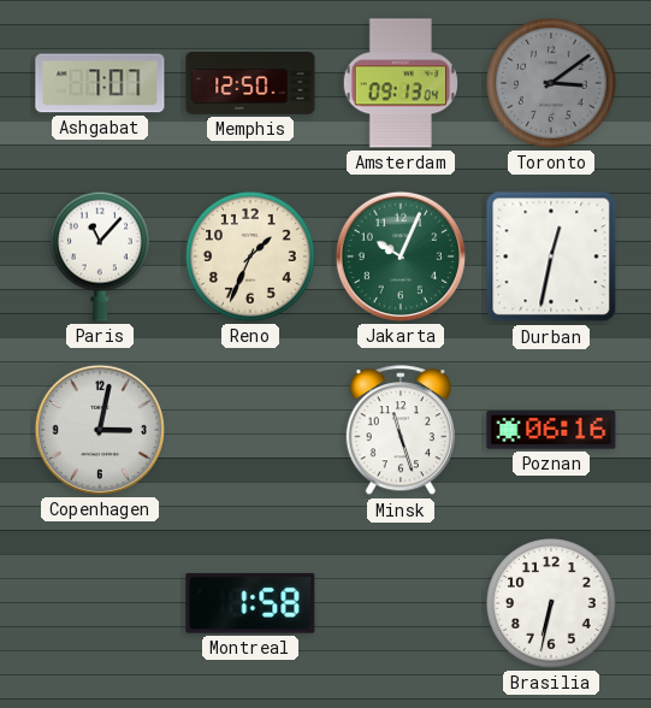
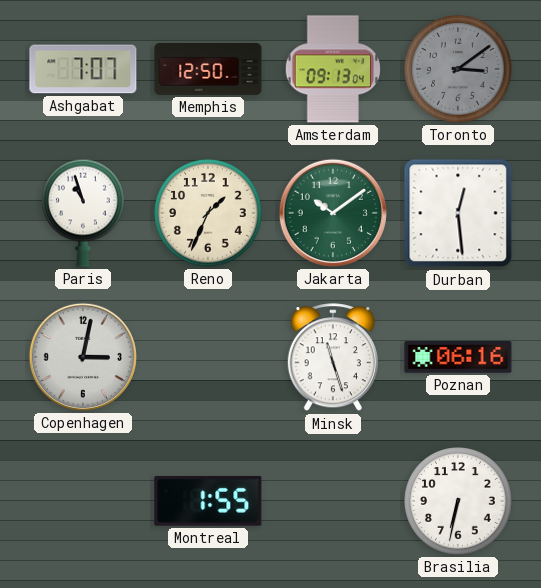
Paris: 11:07 -> 10:57
Jakarta: 10:04 -> 10:09
Durban: 12:32 -> 12:29
Montreal: 1:58 -> 1:55
